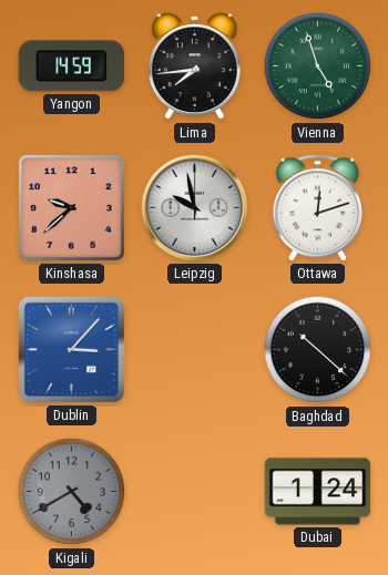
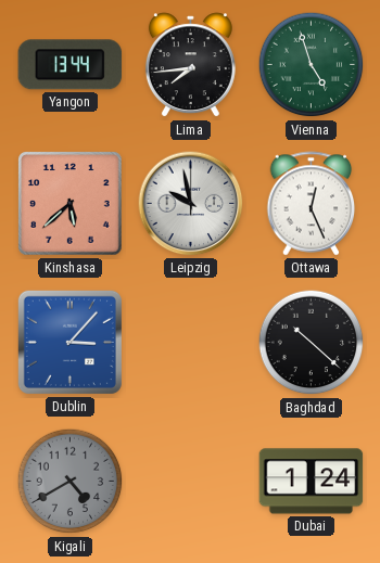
Yangon: 14:59 -> 13:44
Kinshasa: 9:38 -> 5:38
Ottawa: 12:12 -> 12:26
